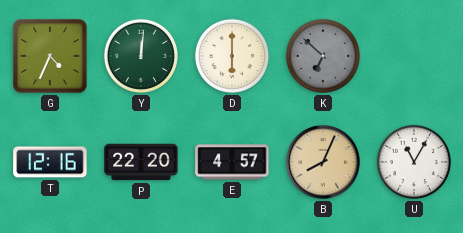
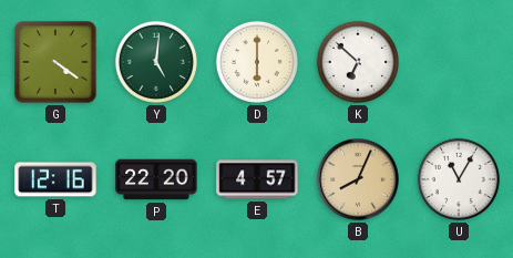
G: 4:34 -> 4:21
Y: 12:01 -> 5:01
K dial: grey -> white
